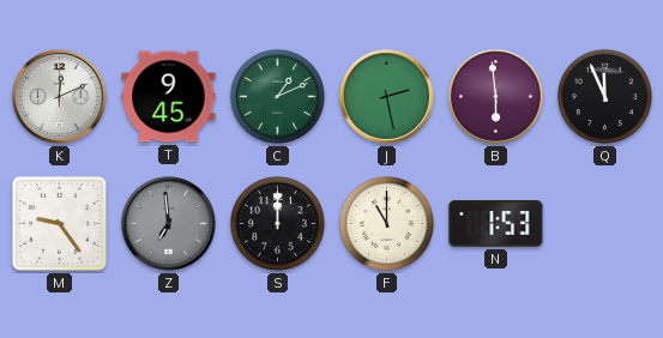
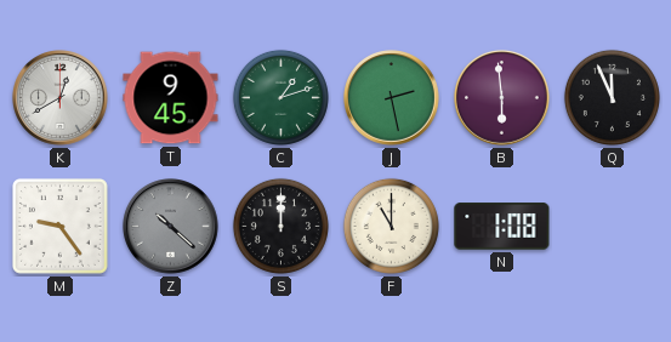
K: 12:11 -> 12:40
C: 1:11 -> 1:12
Z: 6:59 -> 10:22
N: 1:53 -> 1:08
